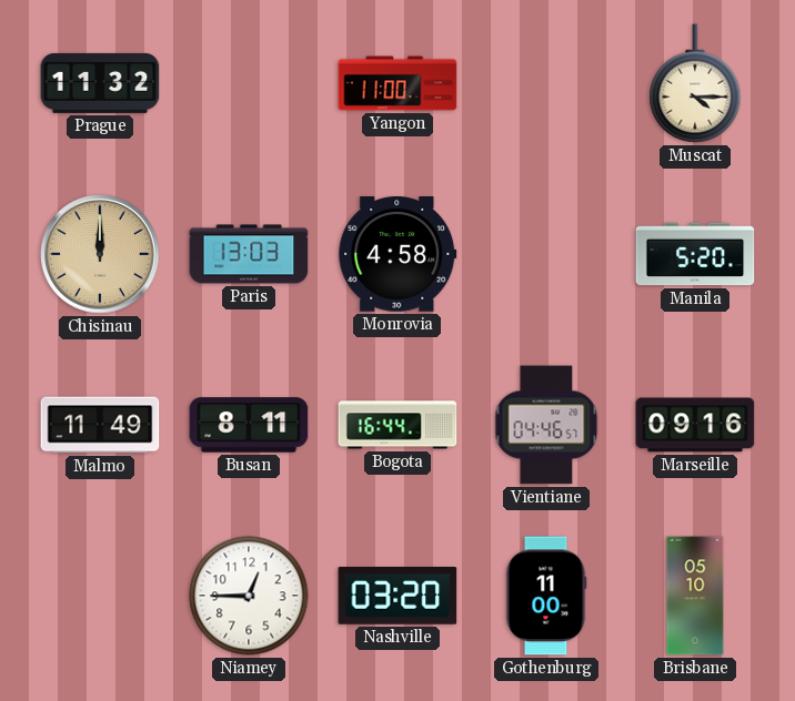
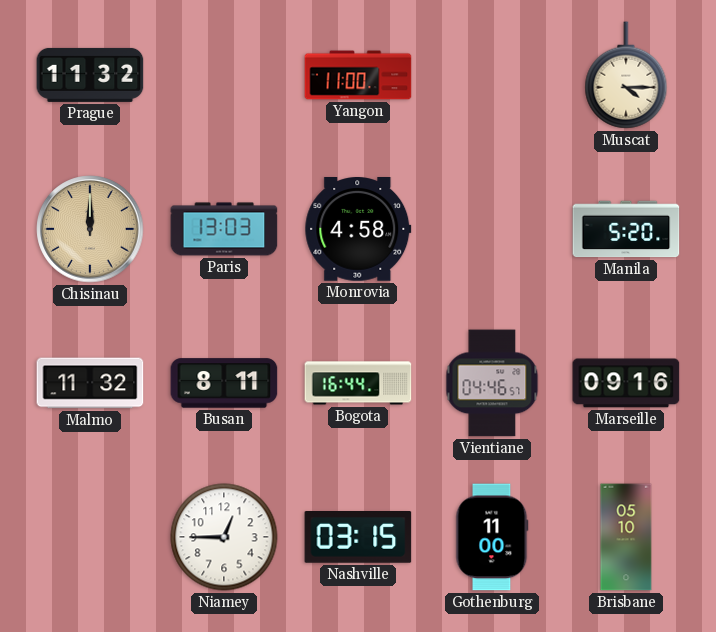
Malmo: 11:49 -> 11:32
Nashville: 03:20 -> 03:15
